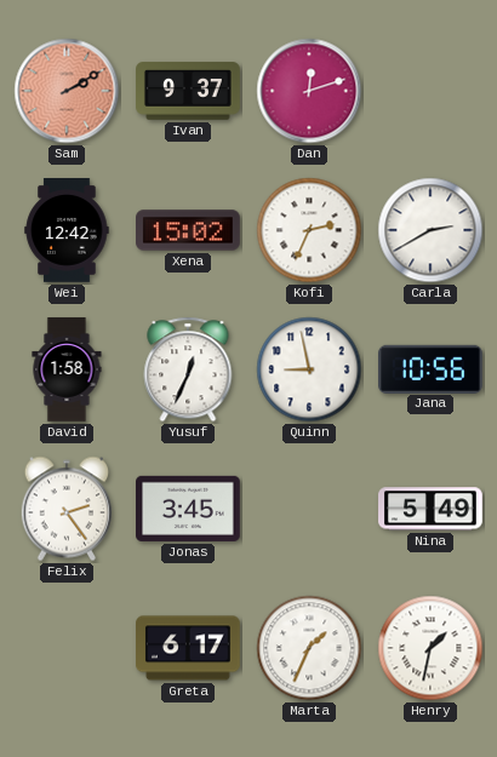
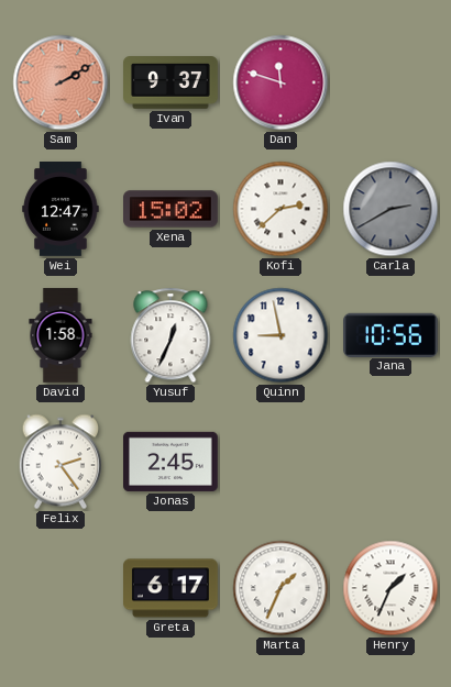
Dan: 12:12 -> 11:48
Wei: 12:42 -> 12:47
Kofi: 2:34 -> 2:38
Carla dial: white -> grey
Jonas: 3:45 -> 2:45
Nina: 5:49 -> none
Henry: 1:32 -> 1:34
